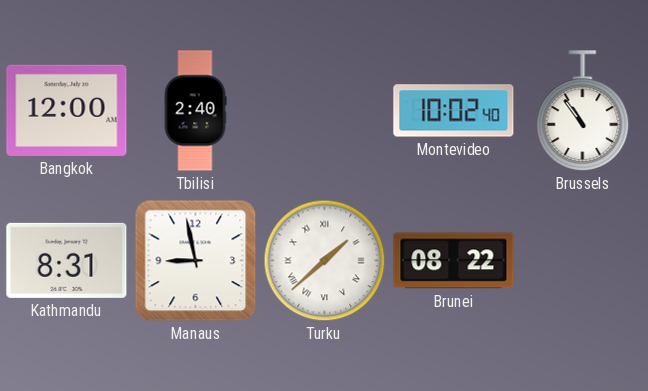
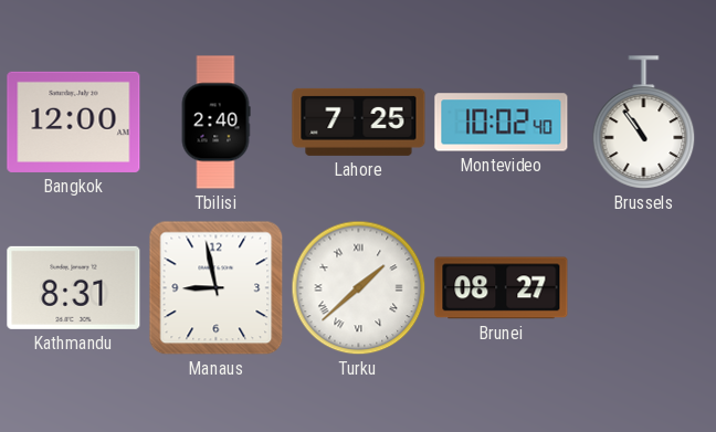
Lahore: none -> 7:25
Brunei: 08:22 -> 08:27
